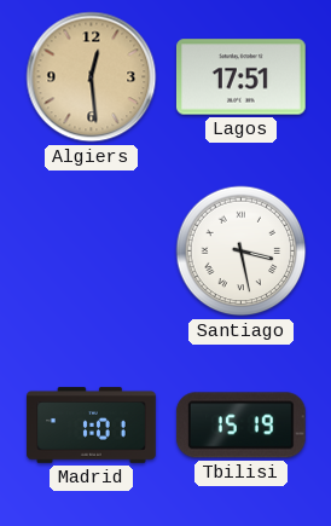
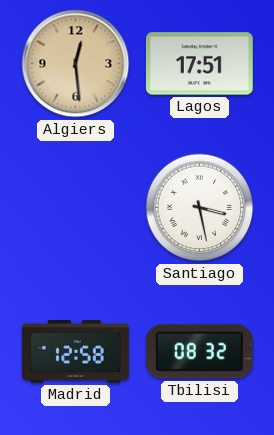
Madrid: 1:01 -> 12:58
Tbilisi: 15:19 -> 08:32
